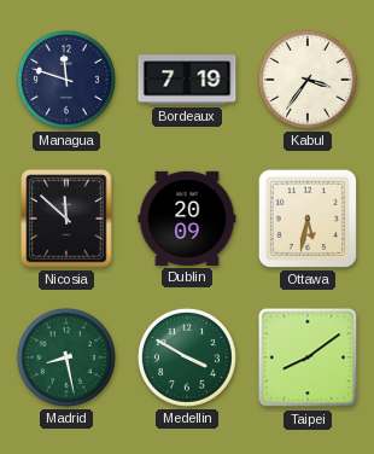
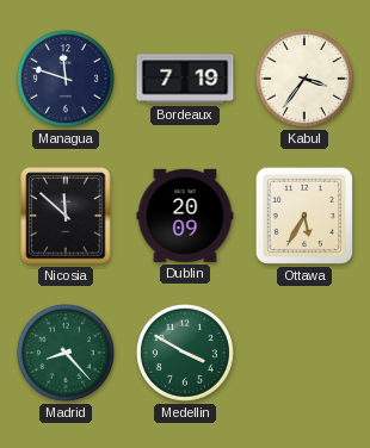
Ottawa: 5:32 -> 5:35
Madrid: 8:28 -> 8:23
Taipei: 8:09 -> none
